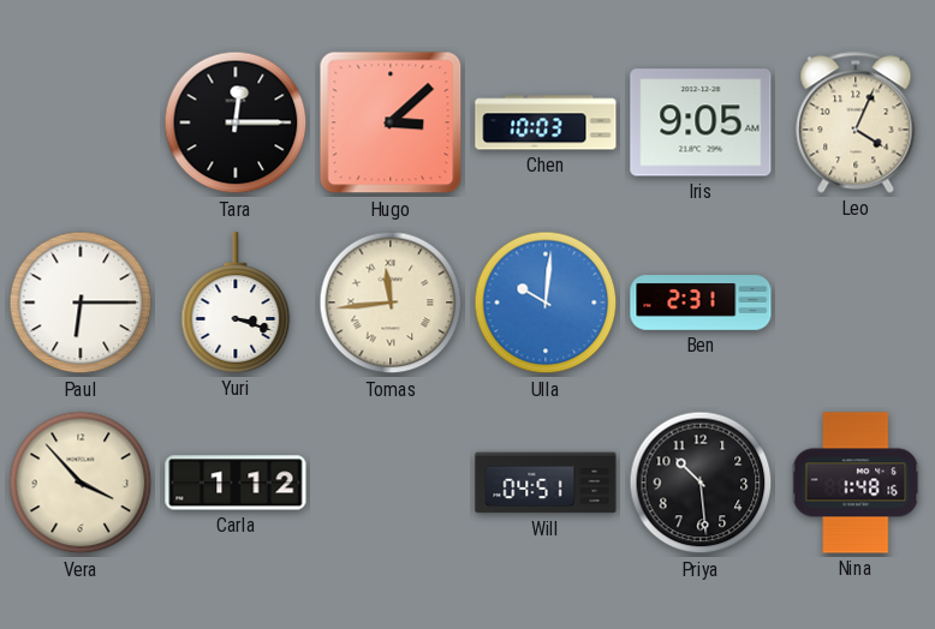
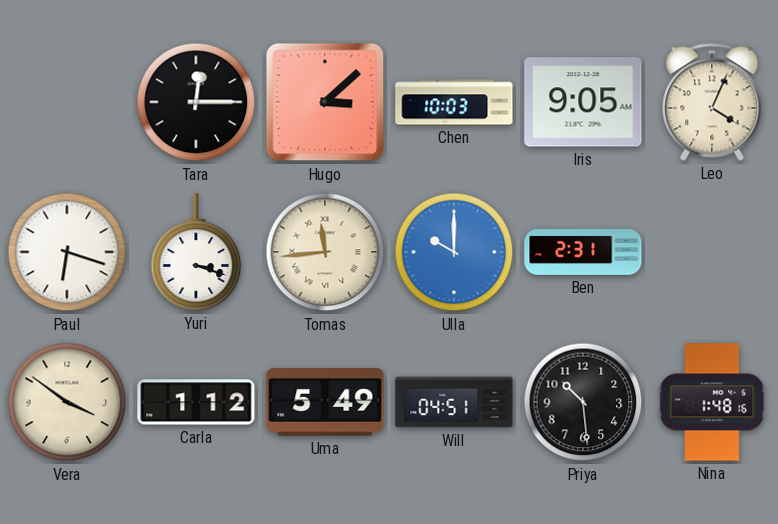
Paul: 6:15 -> 6:18
Ulla: 10:01 -> 10:00
Vera: 3:53 -> 3:51
Uma: none -> 5:49
